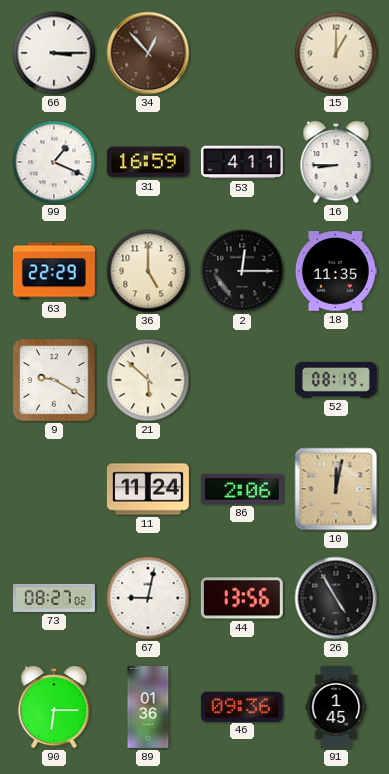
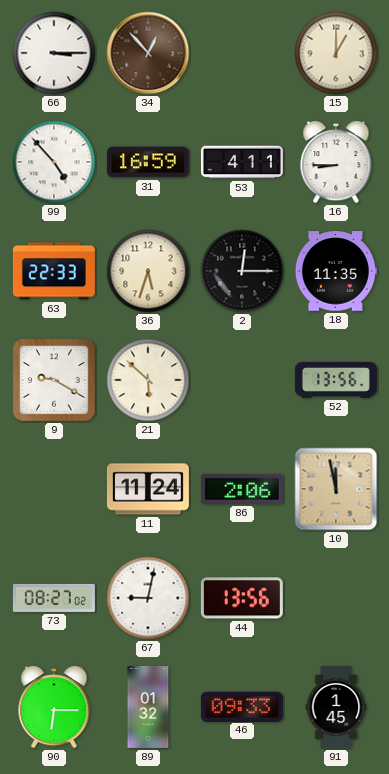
99: 1:19 -> 4:53
63: 22:29 -> 22:33
36: 5:00 -> 5:33
52: 08:19 -> 13:56
10: 12:02 -> 11:58
26: 4:55 -> none
89: 01:36 -> 01:32
46: 09:36 -> 09:33
